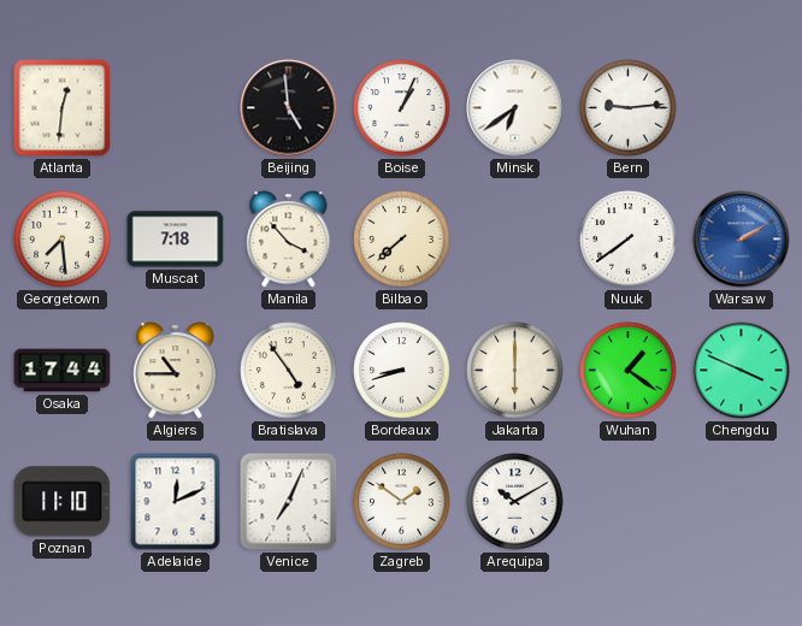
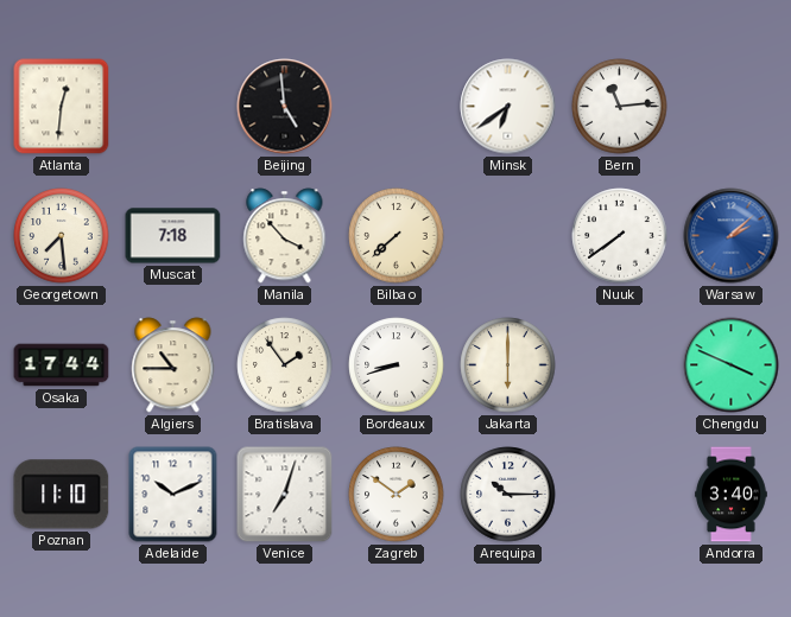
Boise: 1:04 -> none
Bern: 9:14 -> 11:14
Warsaw: 2:10 -> 2:08
Bratislava: 4:54 -> 1:54
Wuhan: 1:21 -> none
Adelaide: 12:11 -> 10:11
Venice: 7:04 -> 7:03
Arequipa: 10:10 -> 10:15
Andorra: none -> 3:40
